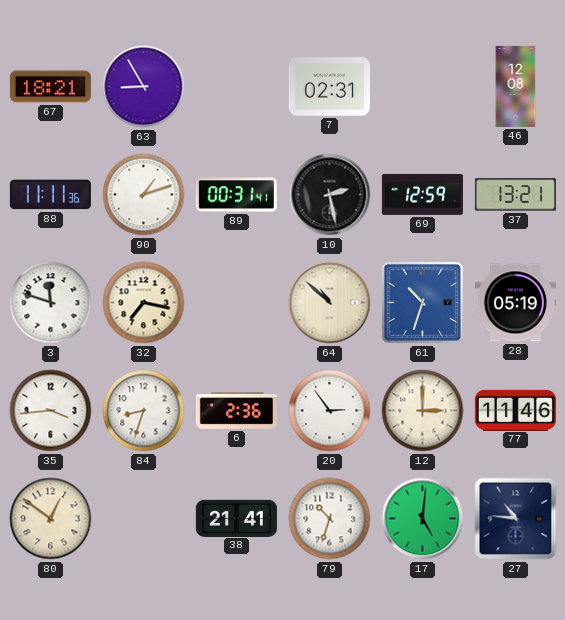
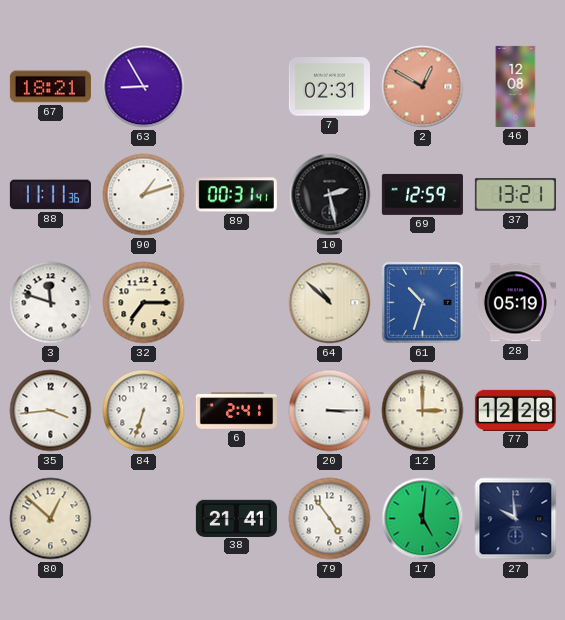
2: none -> 12:50
32: 7:17 -> 7:15
84: 8:33 -> 6:33
6: 2:36 -> 2:41
20: 2:54 -> 3:15
77: 11:46 -> 12:28
80: 12:51 -> 12:52
79: 10:33 -> 4:54
27: 10:46 -> 9:59
